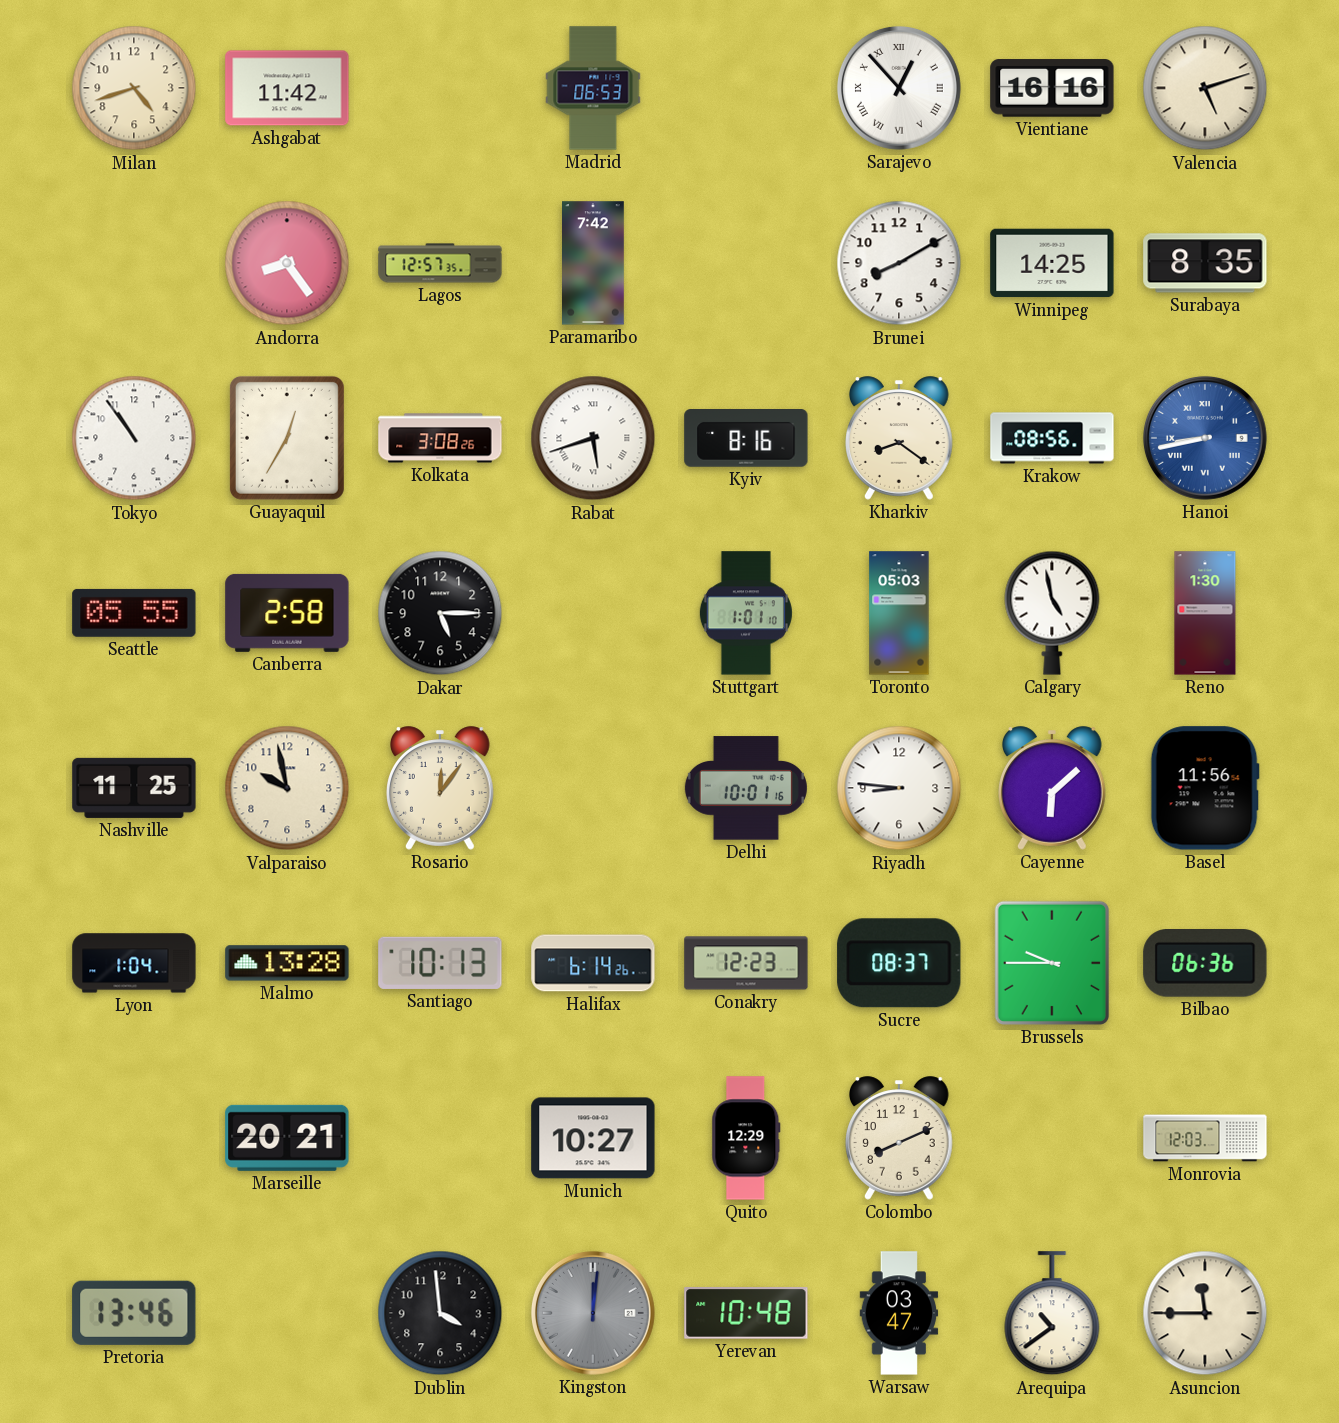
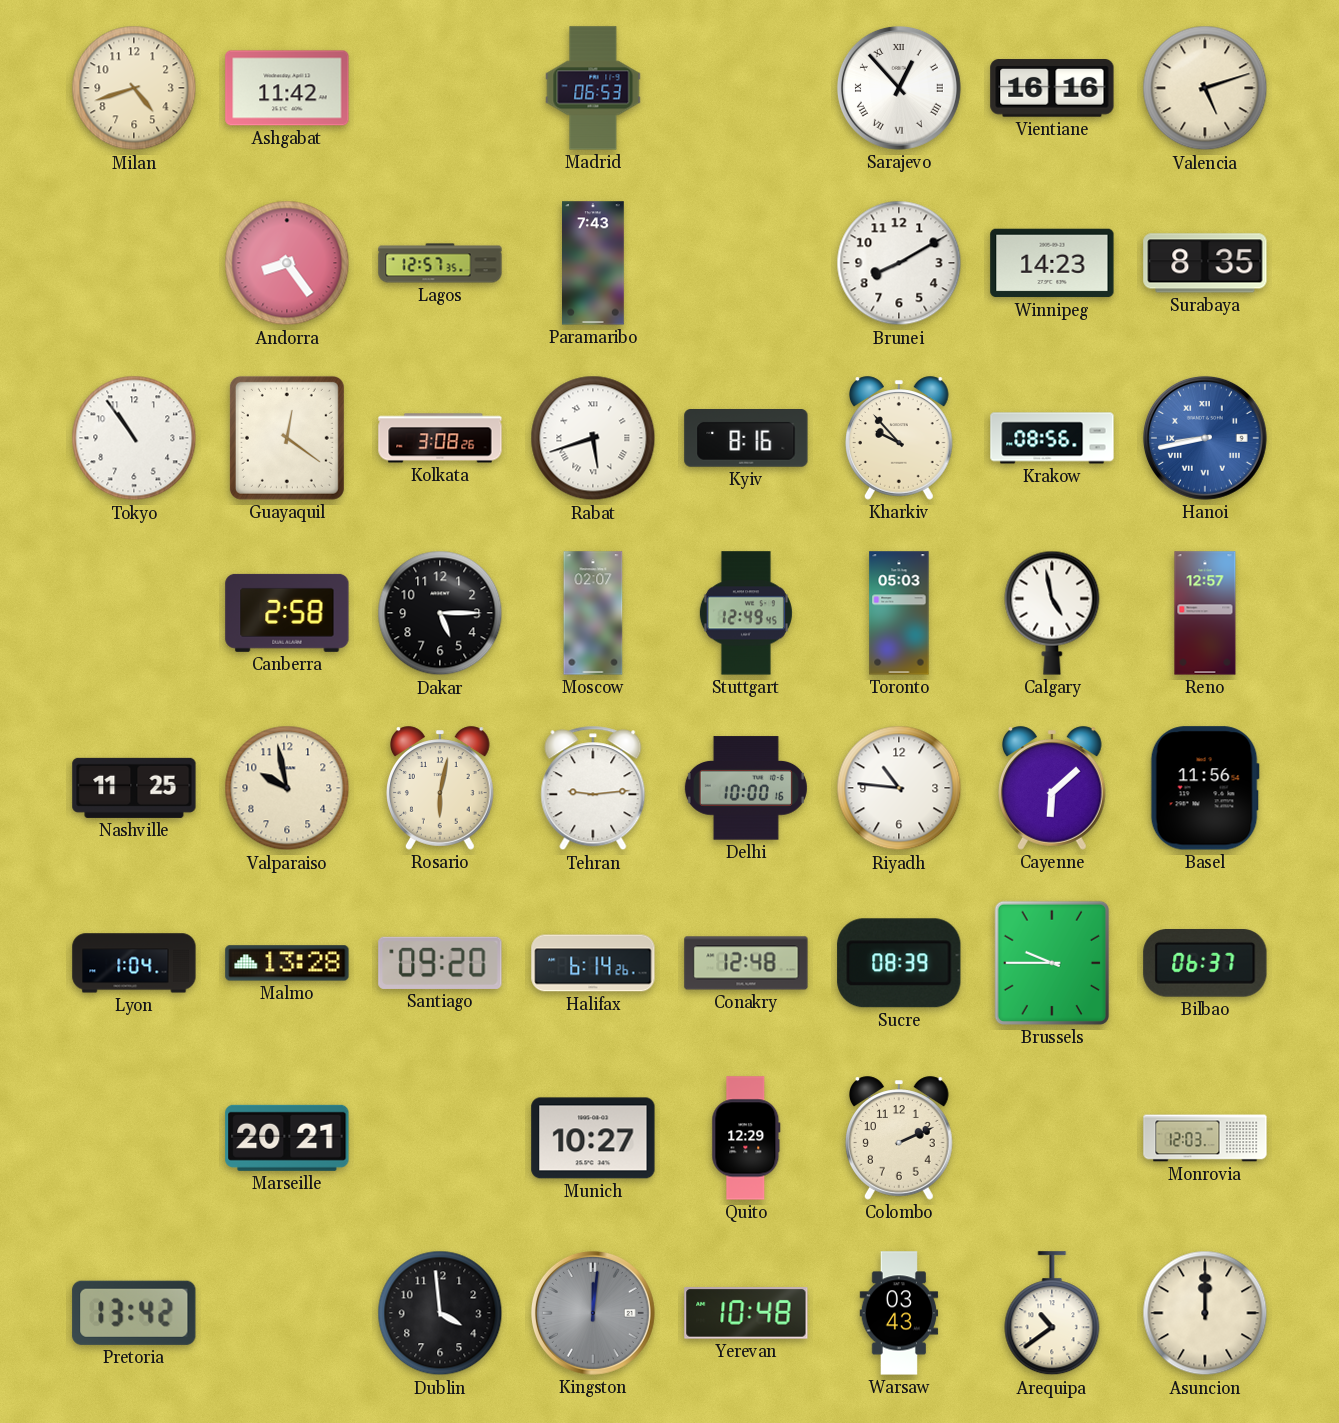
Paramaribo: 7:42 -> 7:43
Winnipeg: 14:25 -> 14:23
Guayaquil: 12:35 -> 12:21
Kharkiv: 8:21 -> 9:53
Seattle: 05:55 -> none
Moscow: none -> 02:07
Stuttgart: 1:01 -> 12:49
Reno: 1:30 -> 12:57
Rosario: 12:06 -> 6:02
Tehran: none -> 9:14
Delhi: 10:01 -> 10:00
Riyadh: 8:46 -> 10:46
Santiago: 10:13 -> 09:20
Conakry: 12:23 -> 12:48
Sucre: 08:37 -> 08:39
Bilbao: 06:36 -> 06:37
Colombo: 8:11 -> 2:11
Pretoria: 13:46 -> 13:42
Warsaw: 03:47 -> 03:43
Asuncion: 11:45 -> 12:00
